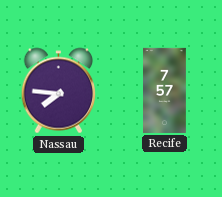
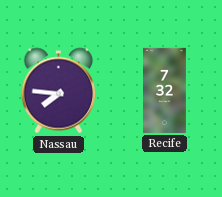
Recife: 7:57 -> 7:32
